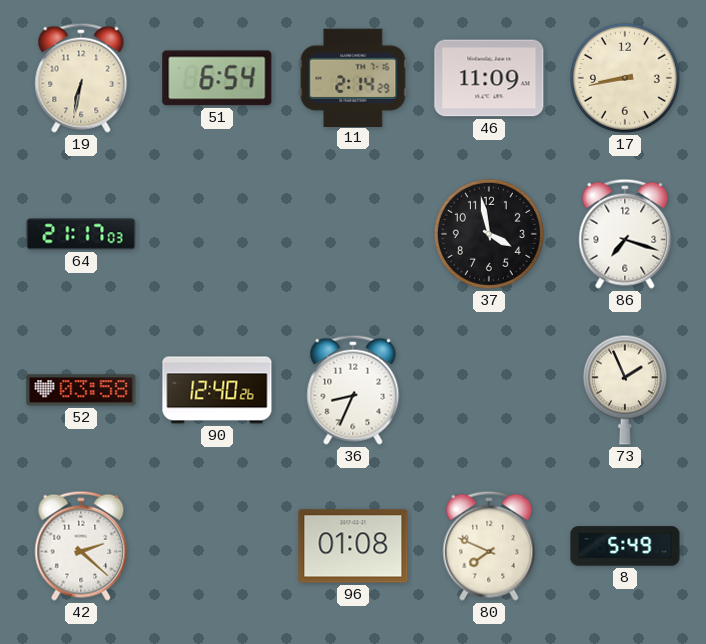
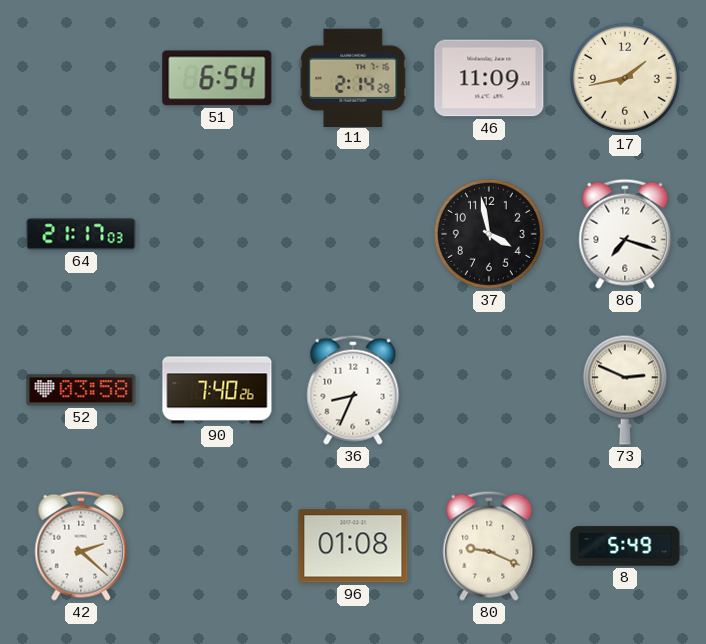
19: 6:32 -> none
17: 8:43 -> 1:43
90: 12:40 -> 7:40
73: 1:56 -> 2:49
80: 7:49 -> 9:19
